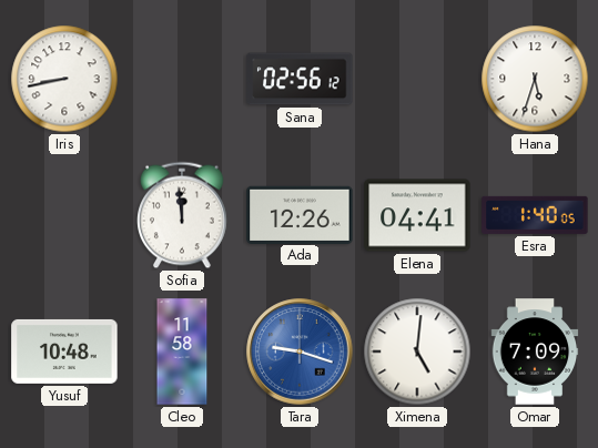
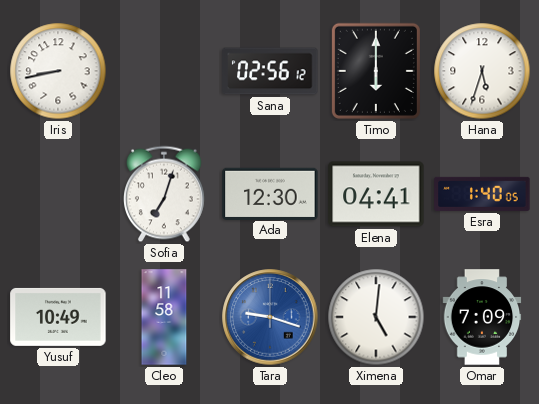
Timo: none -> 6:00
Sofia: 11:59 -> 7:03
Ada: 12:26 -> 12:30
Yusuf: 10:48 -> 10:49
